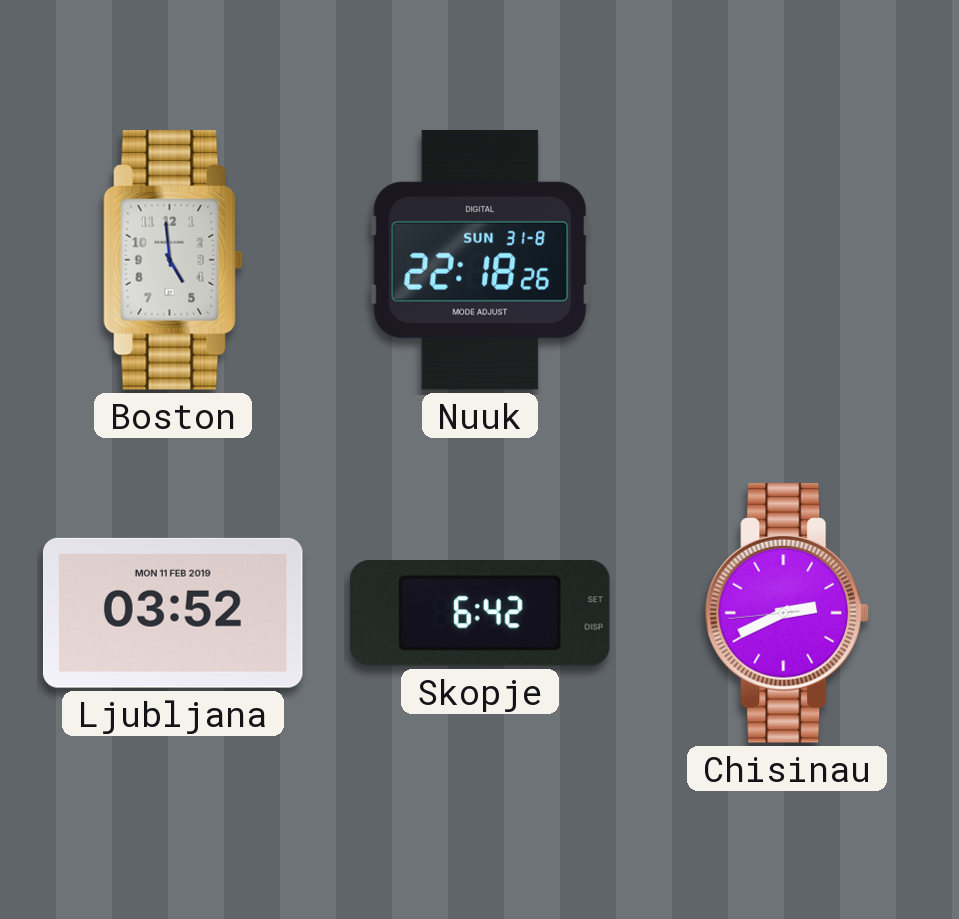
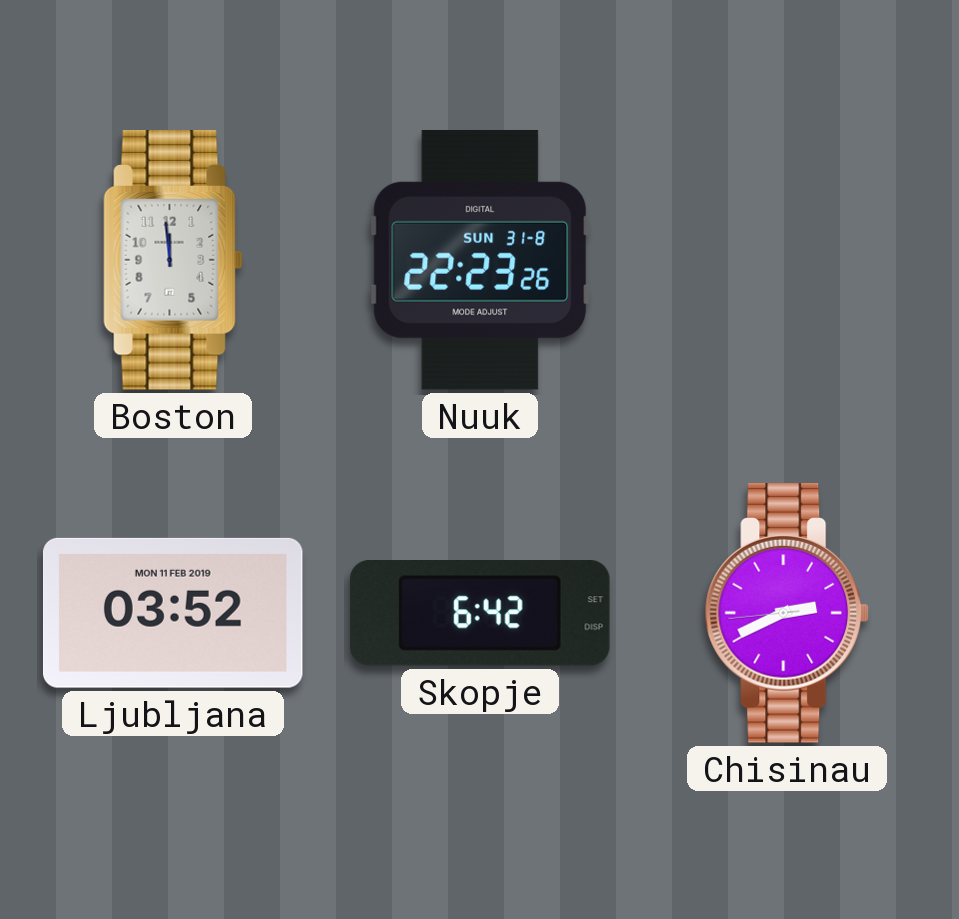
Boston: 4:59 -> 11:59
Nuuk: 22:18 -> 22:23
